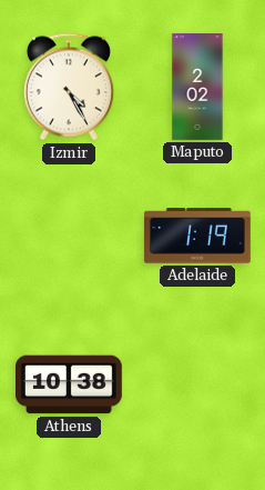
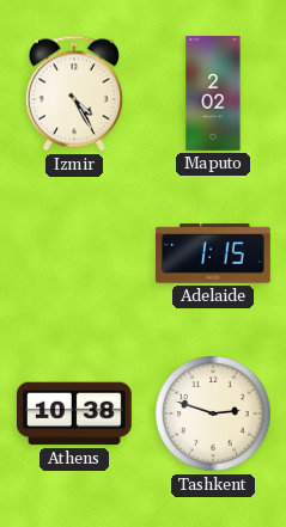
Adelaide: 1:19 -> 1:15
Tashkent: none -> 2:48
